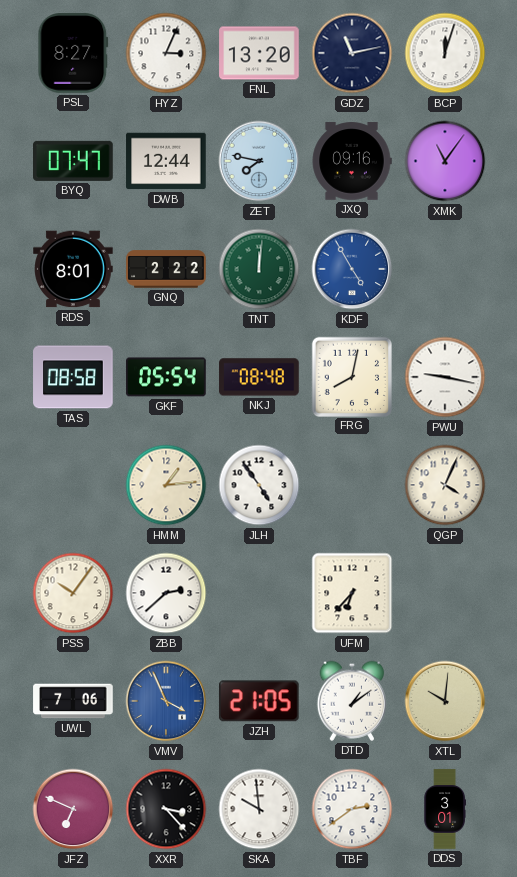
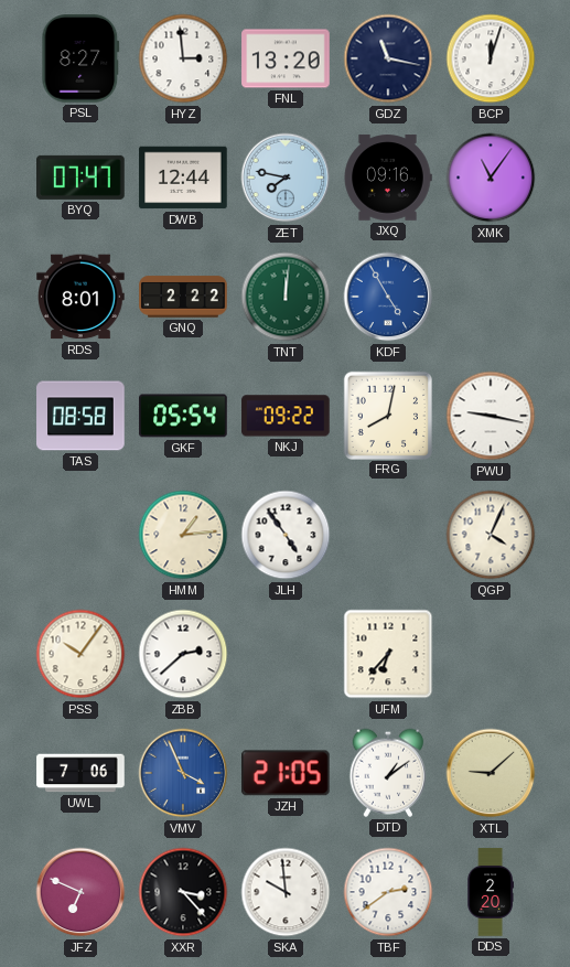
HYZ: 3:04 -> 2:59
GDZ: 11:13 -> 11:17
NKJ: 08:48 -> 09:22
XTL: 10:01 -> 9:08
DDS: 3:01 -> 2:20
